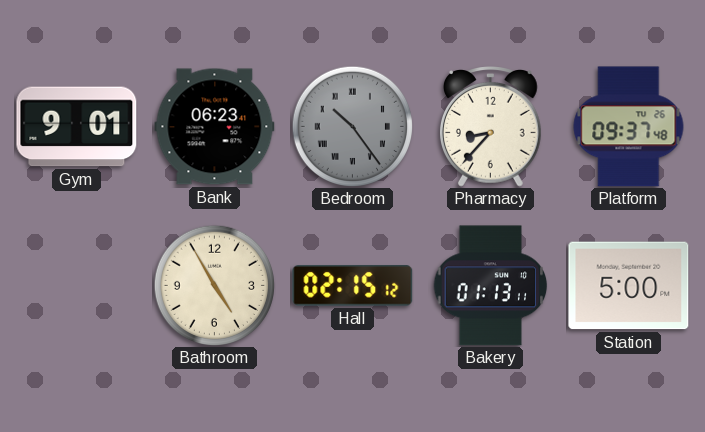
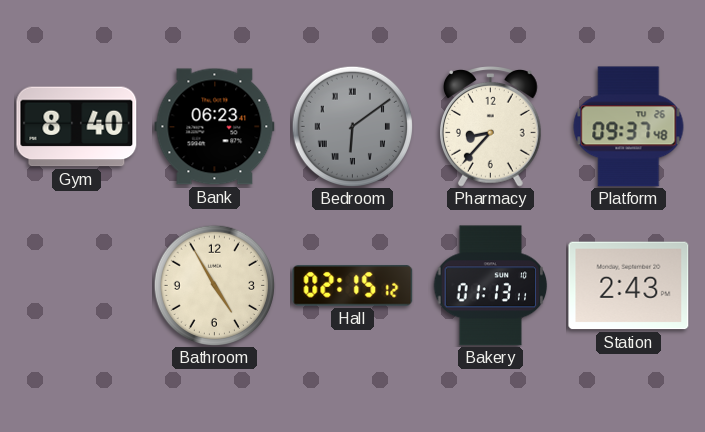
Gym: 9:01 -> 8:40
Bedroom: 10:24 -> 6:09
Station: 5:00 -> 2:43
